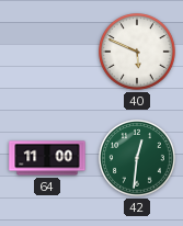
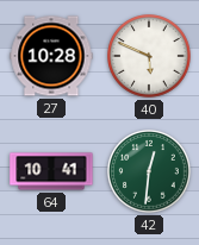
27: none -> 10:28
64: 11:00 -> 10:41
